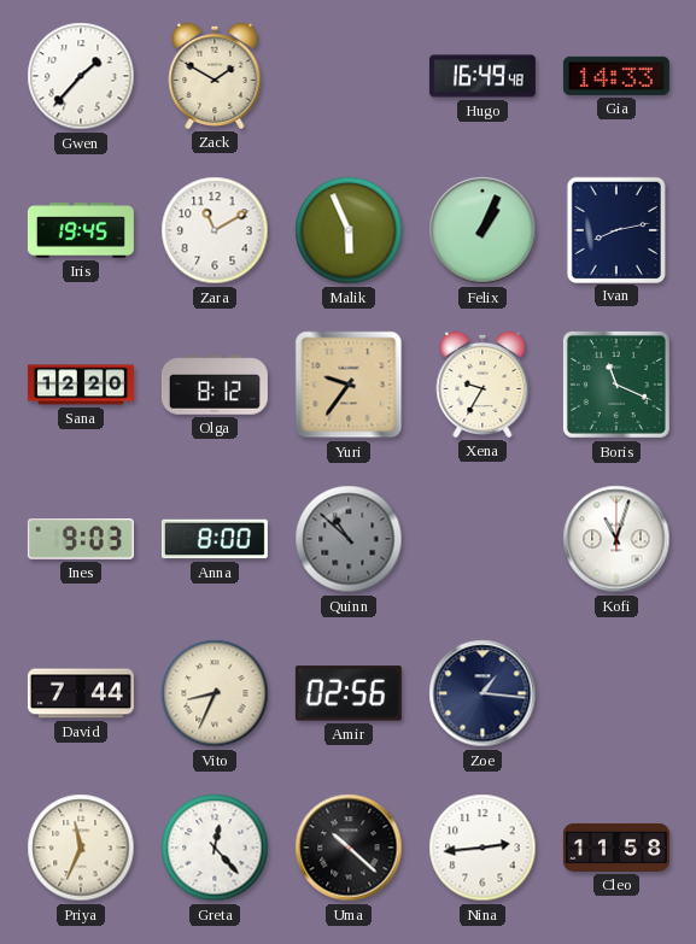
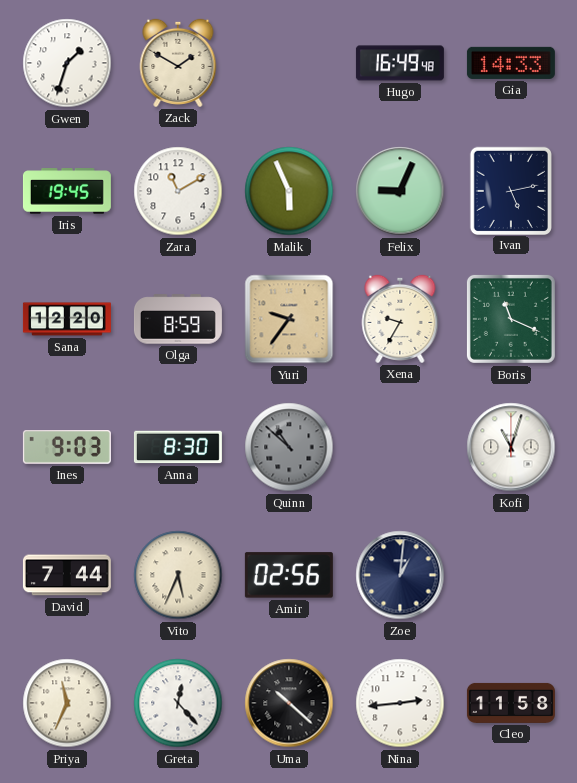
Gwen: 1:37 -> 1:33
Felix: 1:04 -> 9:04
Ivan: 8:13 -> 5:13
Olga: 8:12 -> 8:59
Anna: 8:00 -> 8:30
Vito: 8:34 -> 5:34
Zoe: 1:16 -> 1:01
